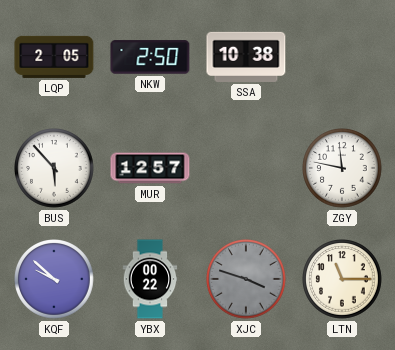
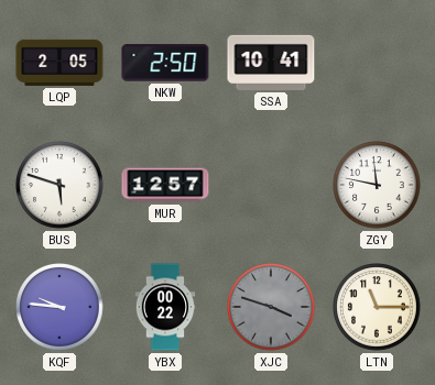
SSA: 10:38 -> 10:41
BUS: 5:53 -> 5:48
KQF: 9:52 -> 9:46
